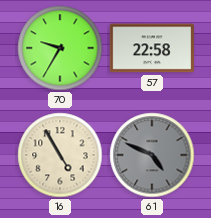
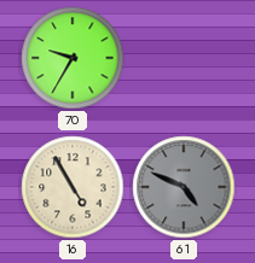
57: 22:58 -> none
